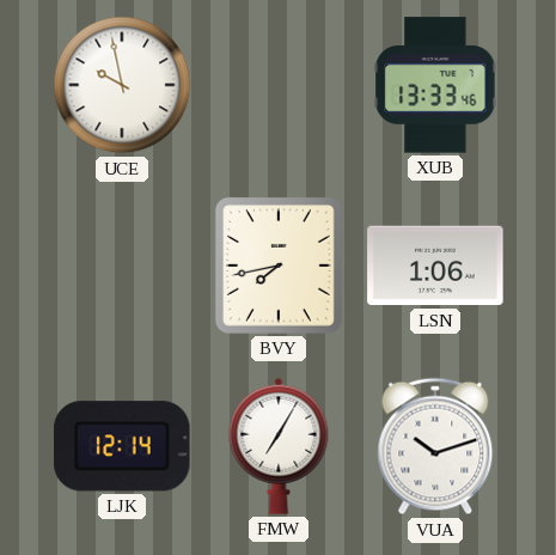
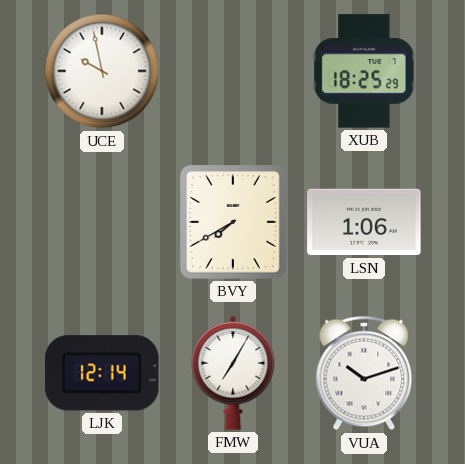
XUB: 13:33 -> 18:25
BVY: 7:43 -> 7:40
